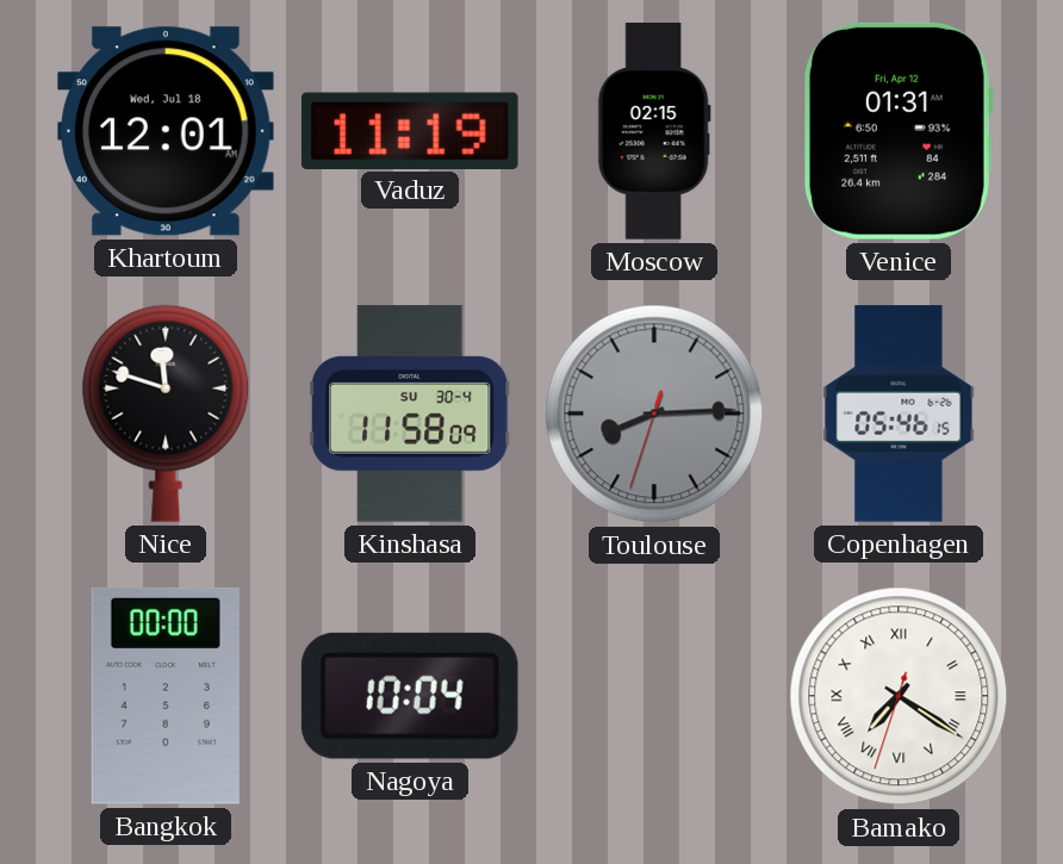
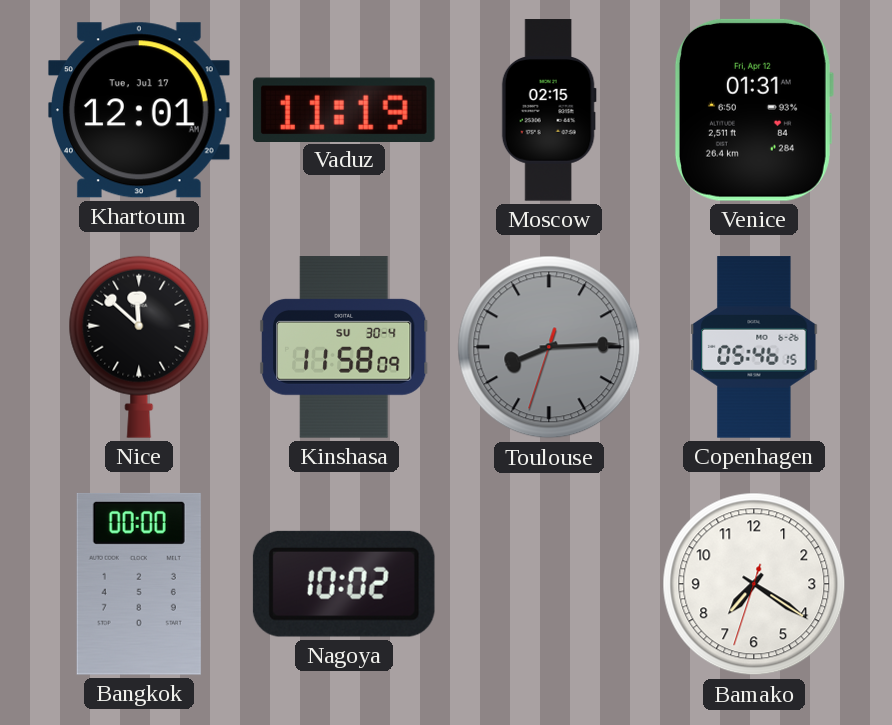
Khartoum date: Wed, Jul 18 -> Tue, Jul 17
Nice: 11:48 -> 11:52
Nagoya: 10:04 -> 10:02
Bamako numerals: Roman -> Arabic
